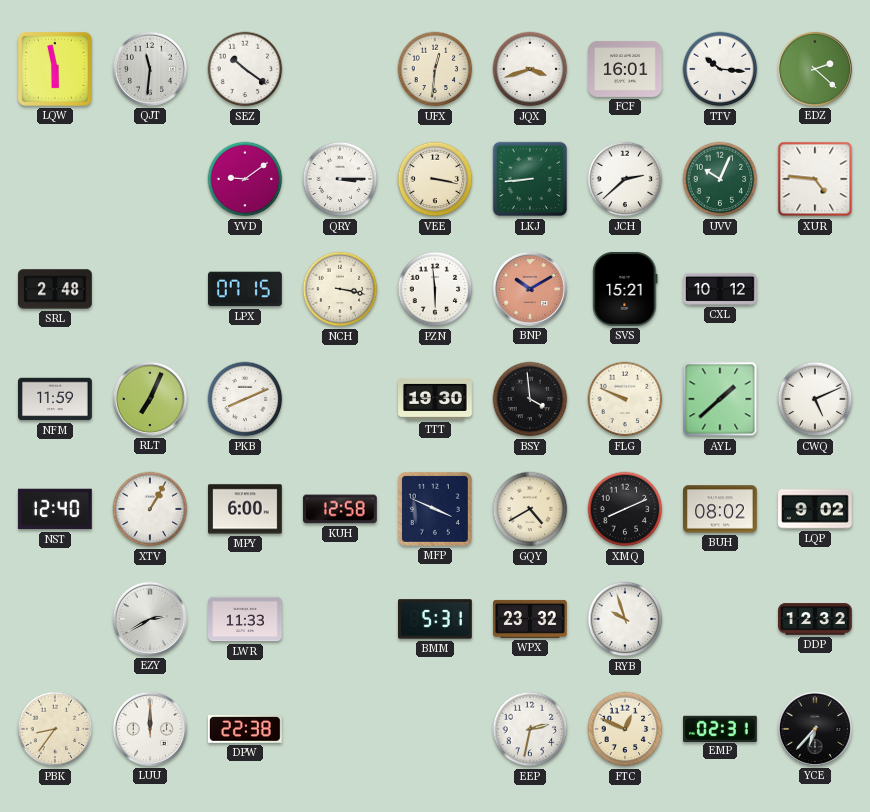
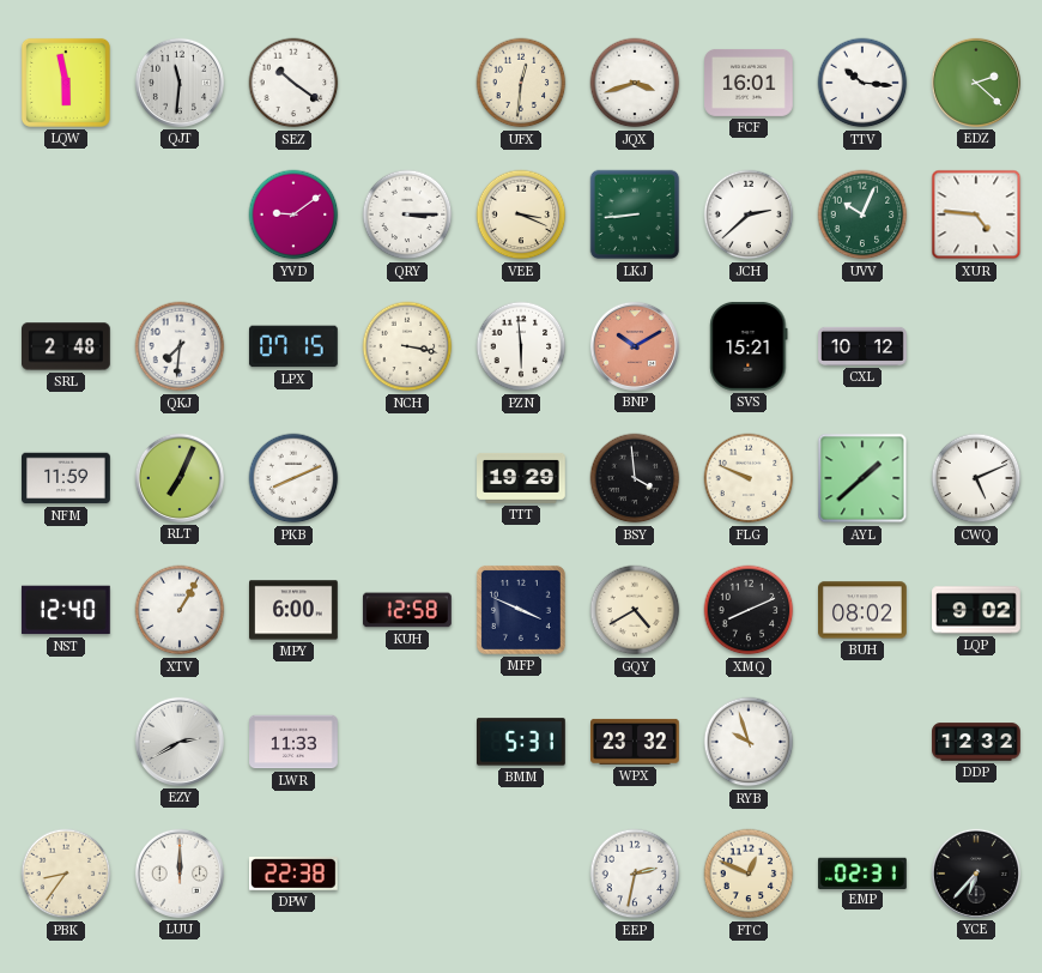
VEE: 3:17 -> 3:19
QKJ: none -> 7:31
TTT: 19:30 -> 19:29
